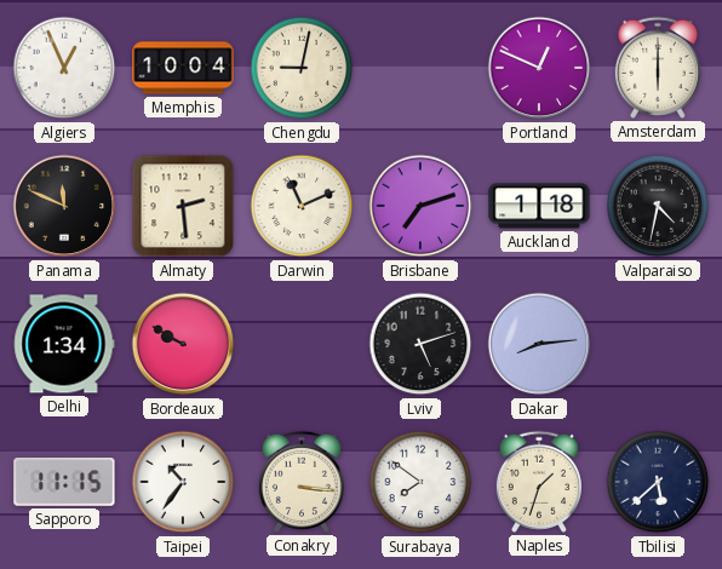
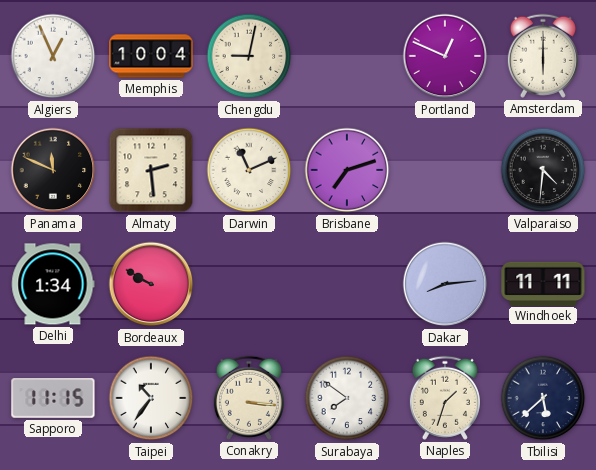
Auckland: 1:18 -> none
Valparaiso: 4:32 -> 4:31
Lviv: 5:12 -> none
Windhoek: none -> 11:11
